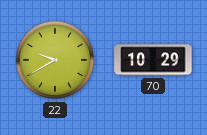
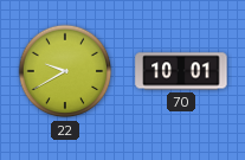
70: 10:29 -> 10:01
